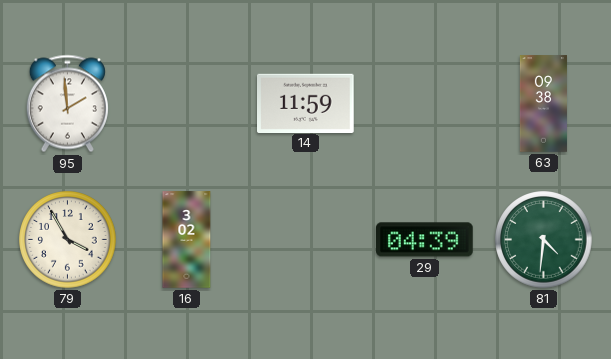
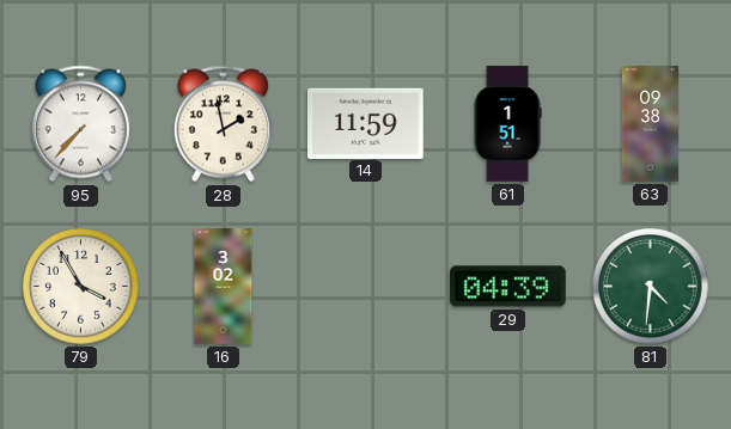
95: 1:59 -> 7:37
28: none -> 1:58
61: none -> 1:51
